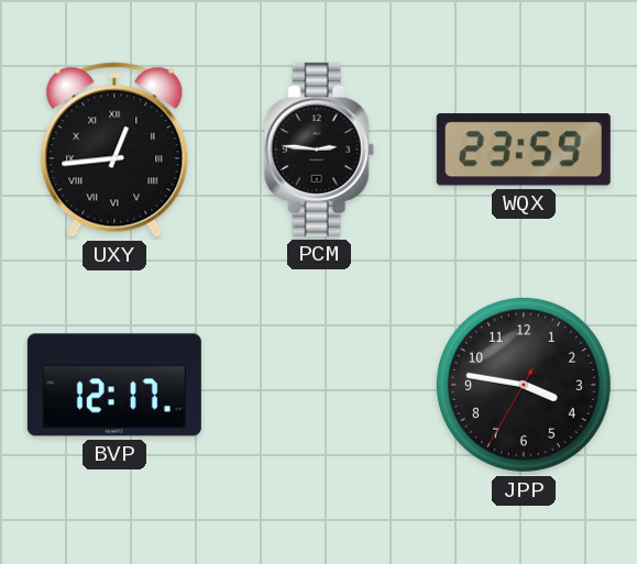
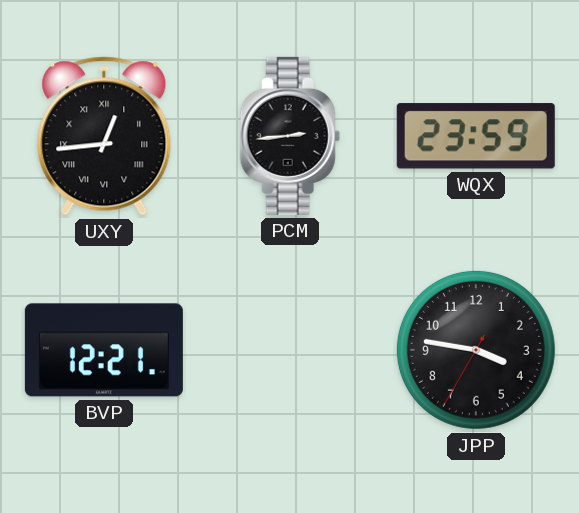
PCM: 2:46 -> 2:44
BVP: 12:17 -> 12:21
